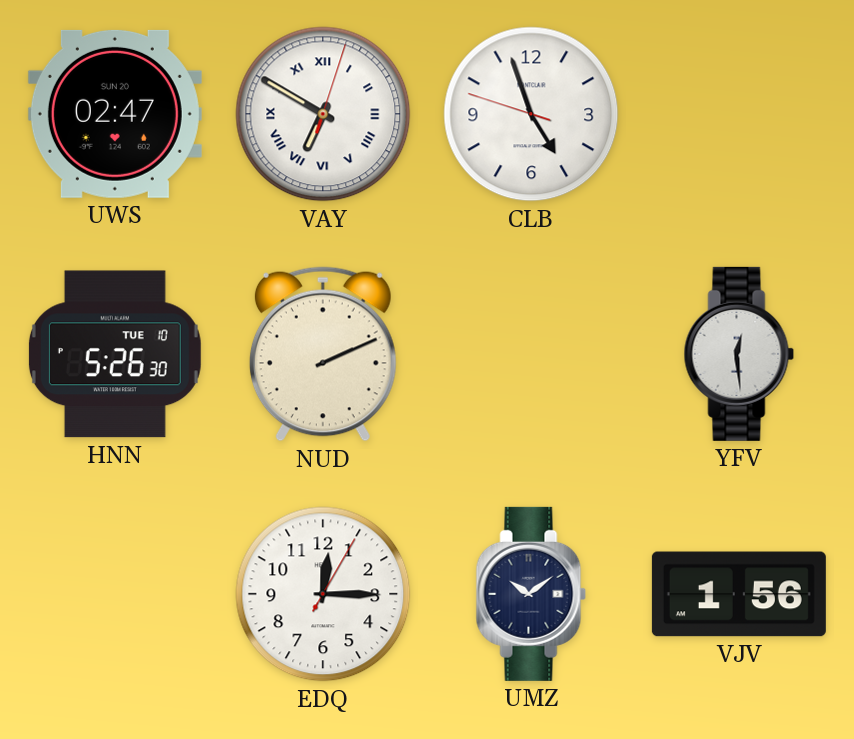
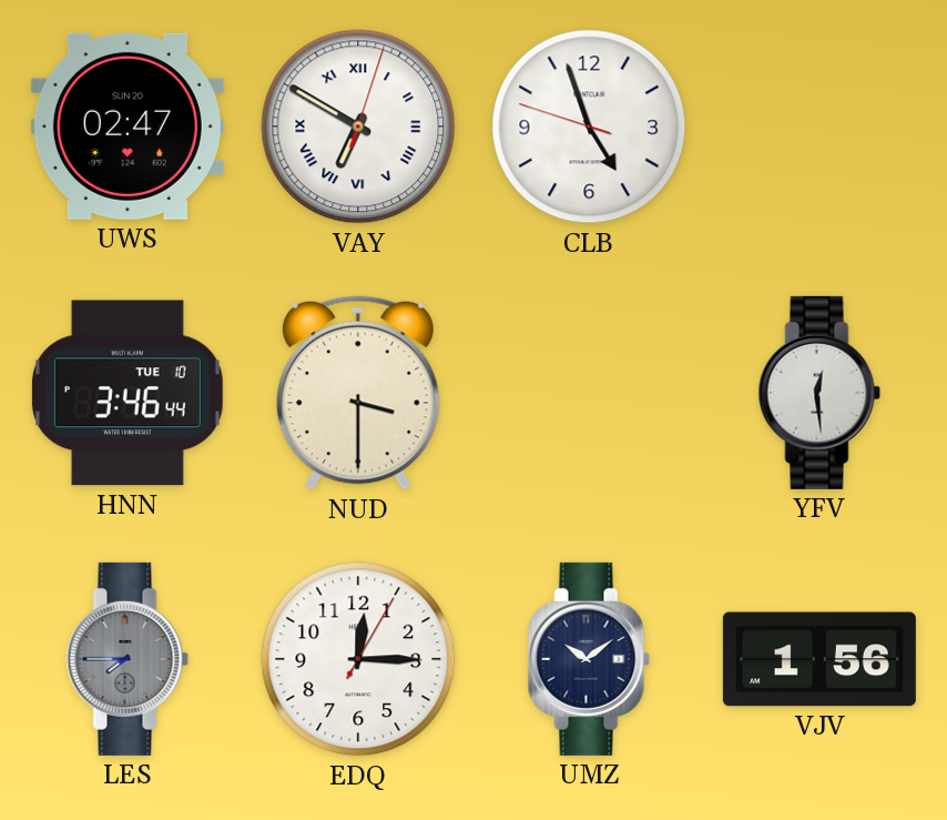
HNN: 5:26 -> 3:46
NUD: 2:11 -> 3:30
LES: none -> 7:45
